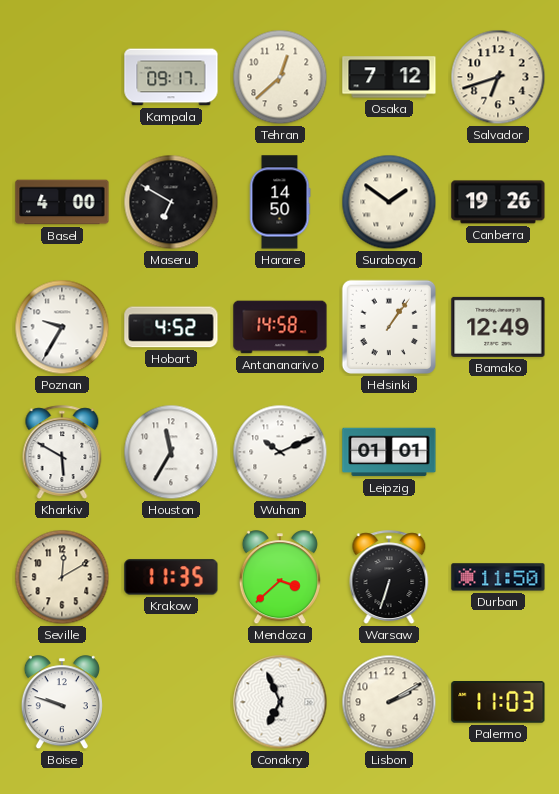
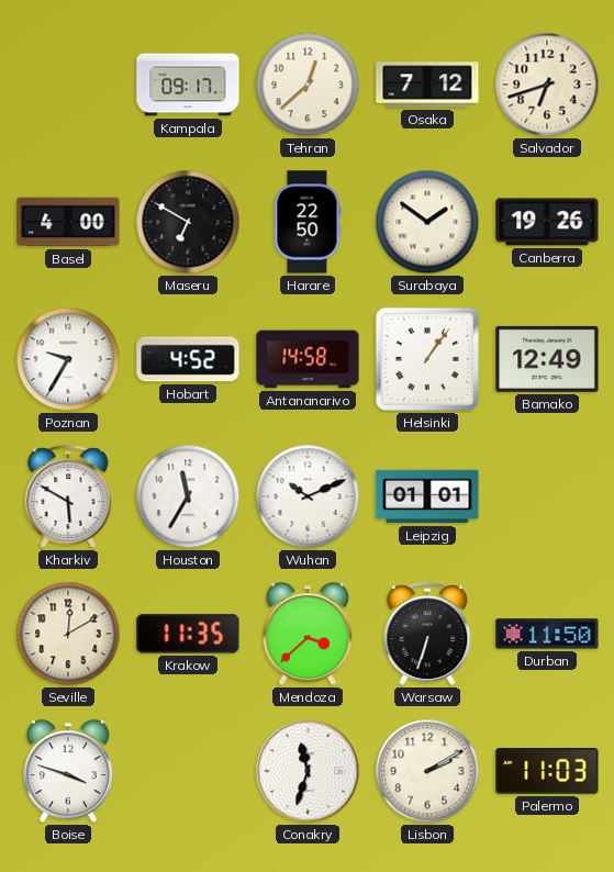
Harare: 14:50 -> 22:50
Boise: 9:48 -> 3:48
Conakry: 6:56 -> 11:33
